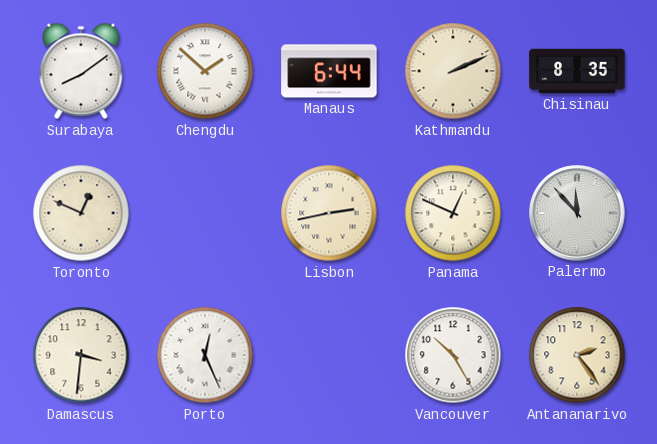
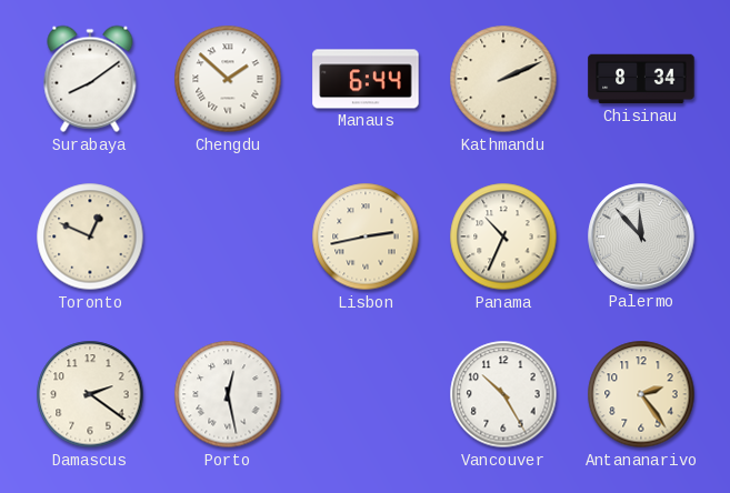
Chisinau: 8:35 -> 8:34
Panama: 12:49 -> 10:34
Damascus: 3:31 -> 2:21
Porto: 12:26 -> 12:28
